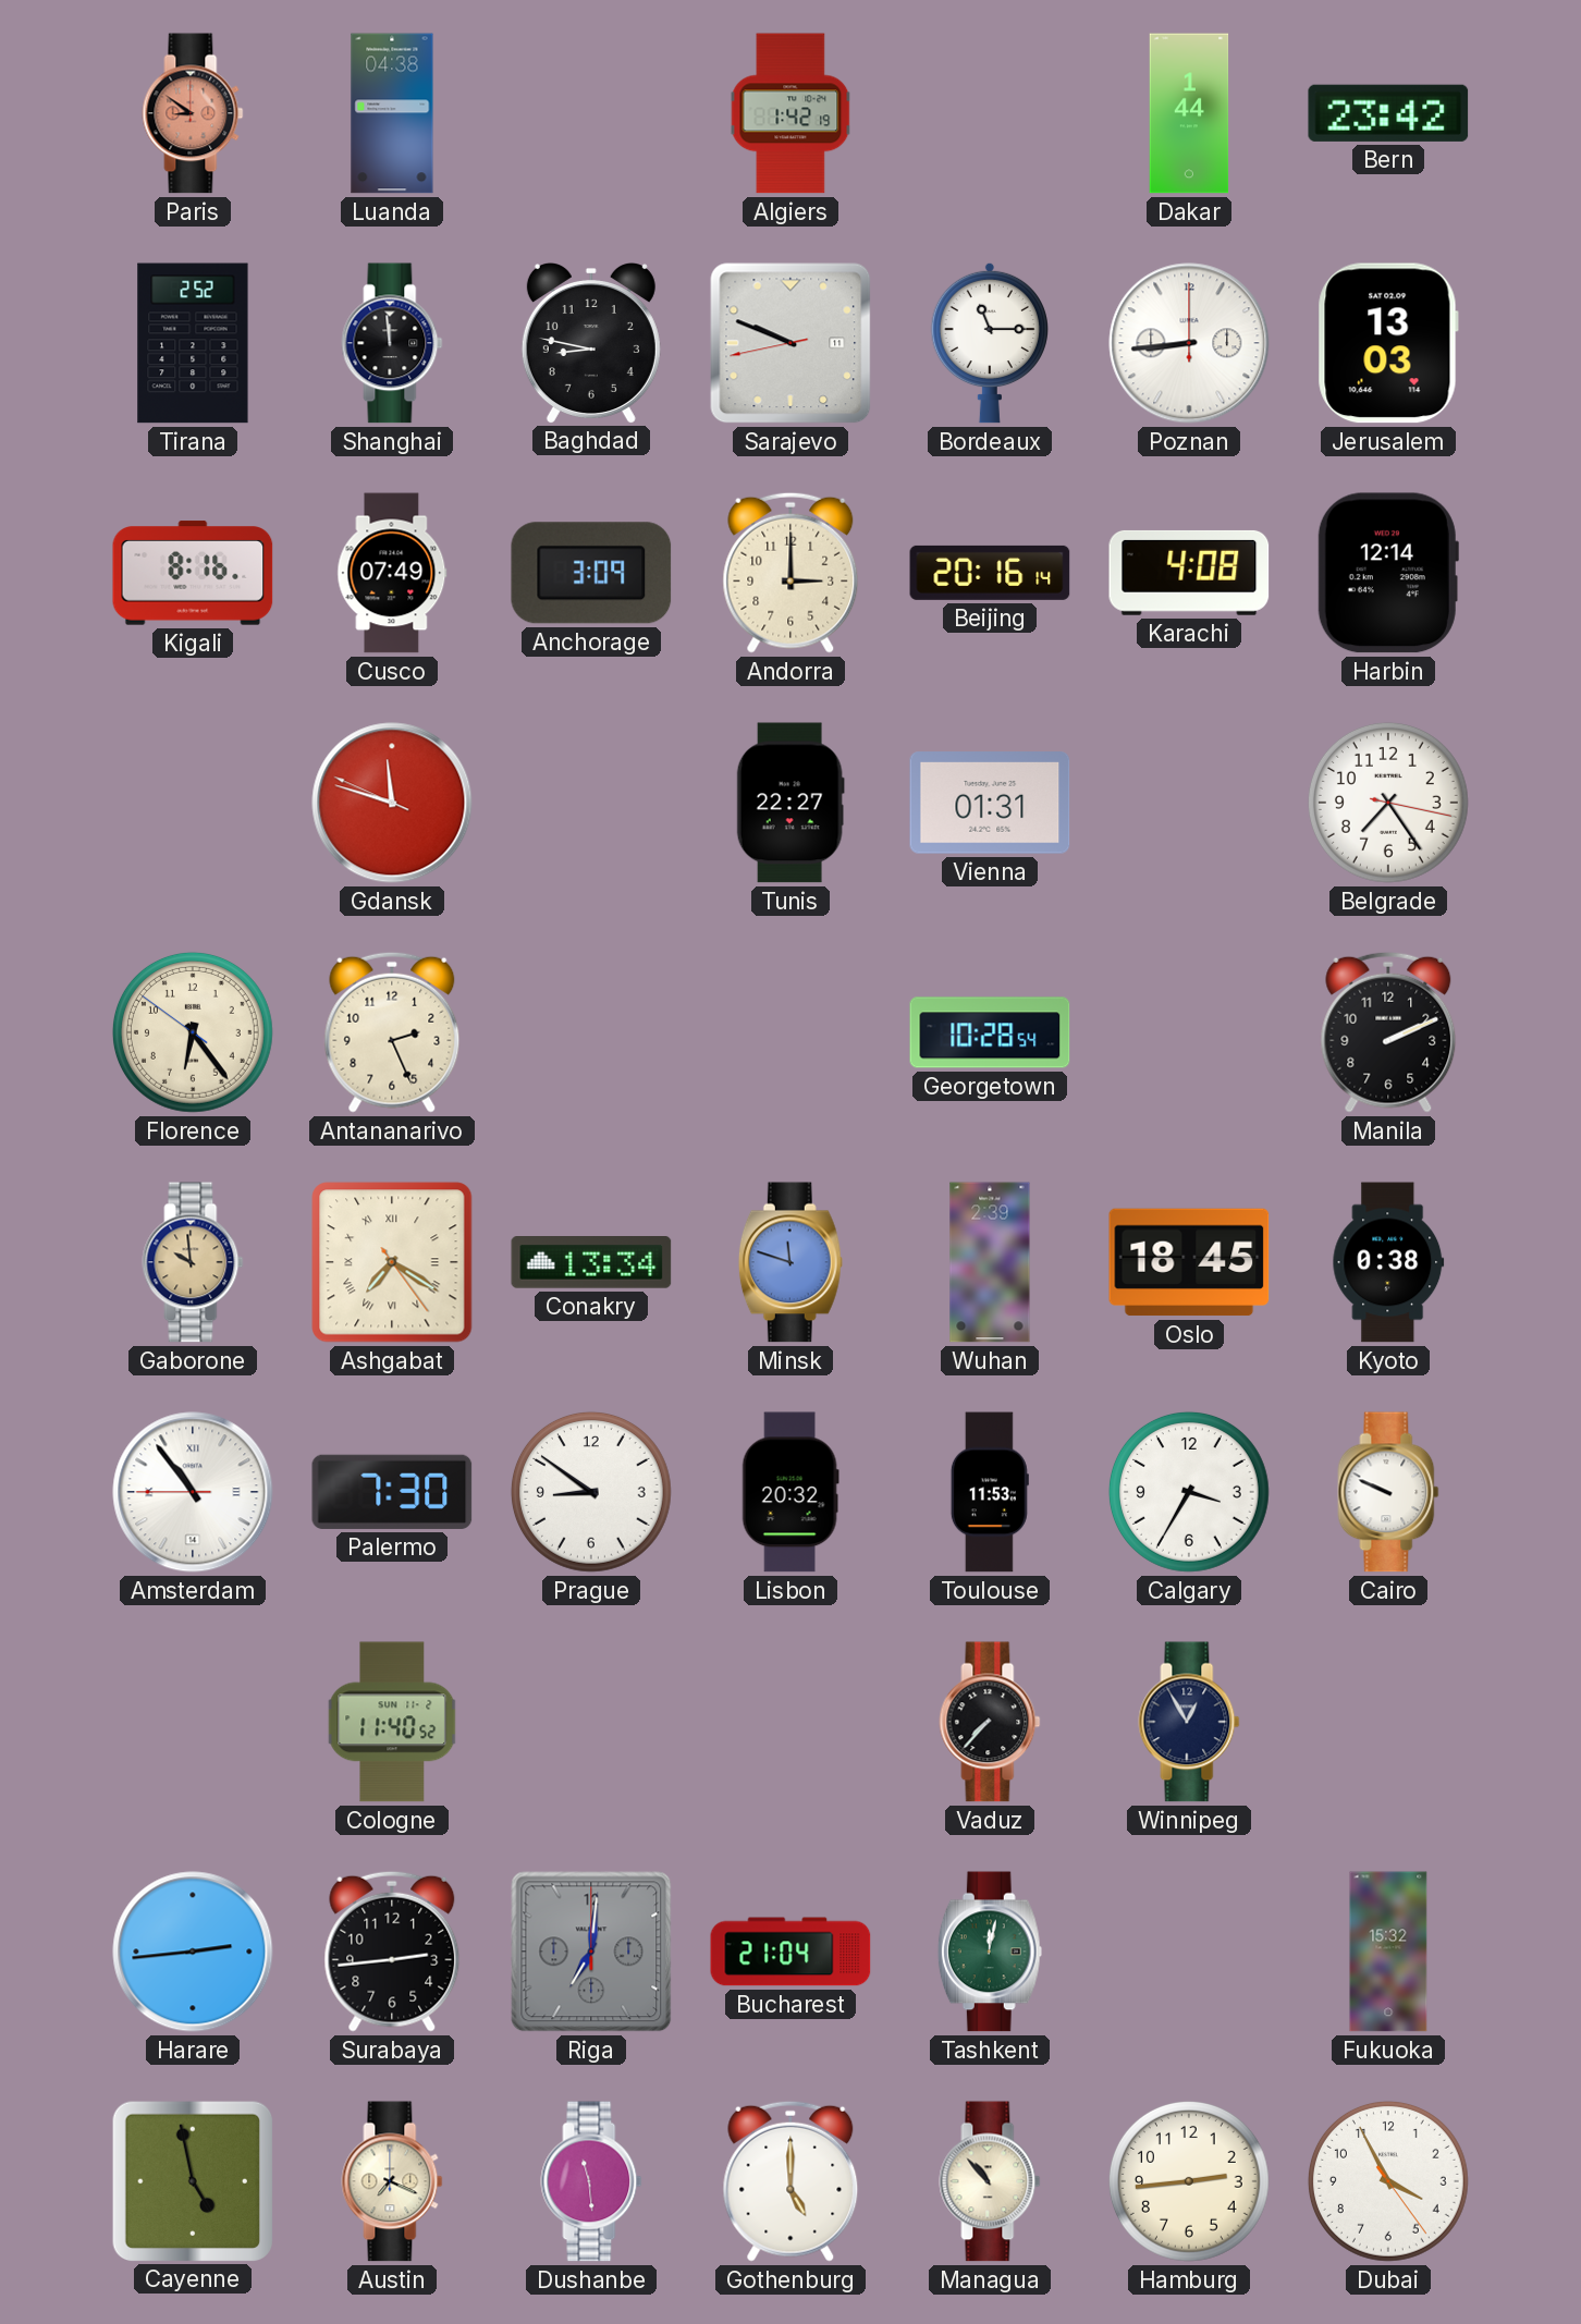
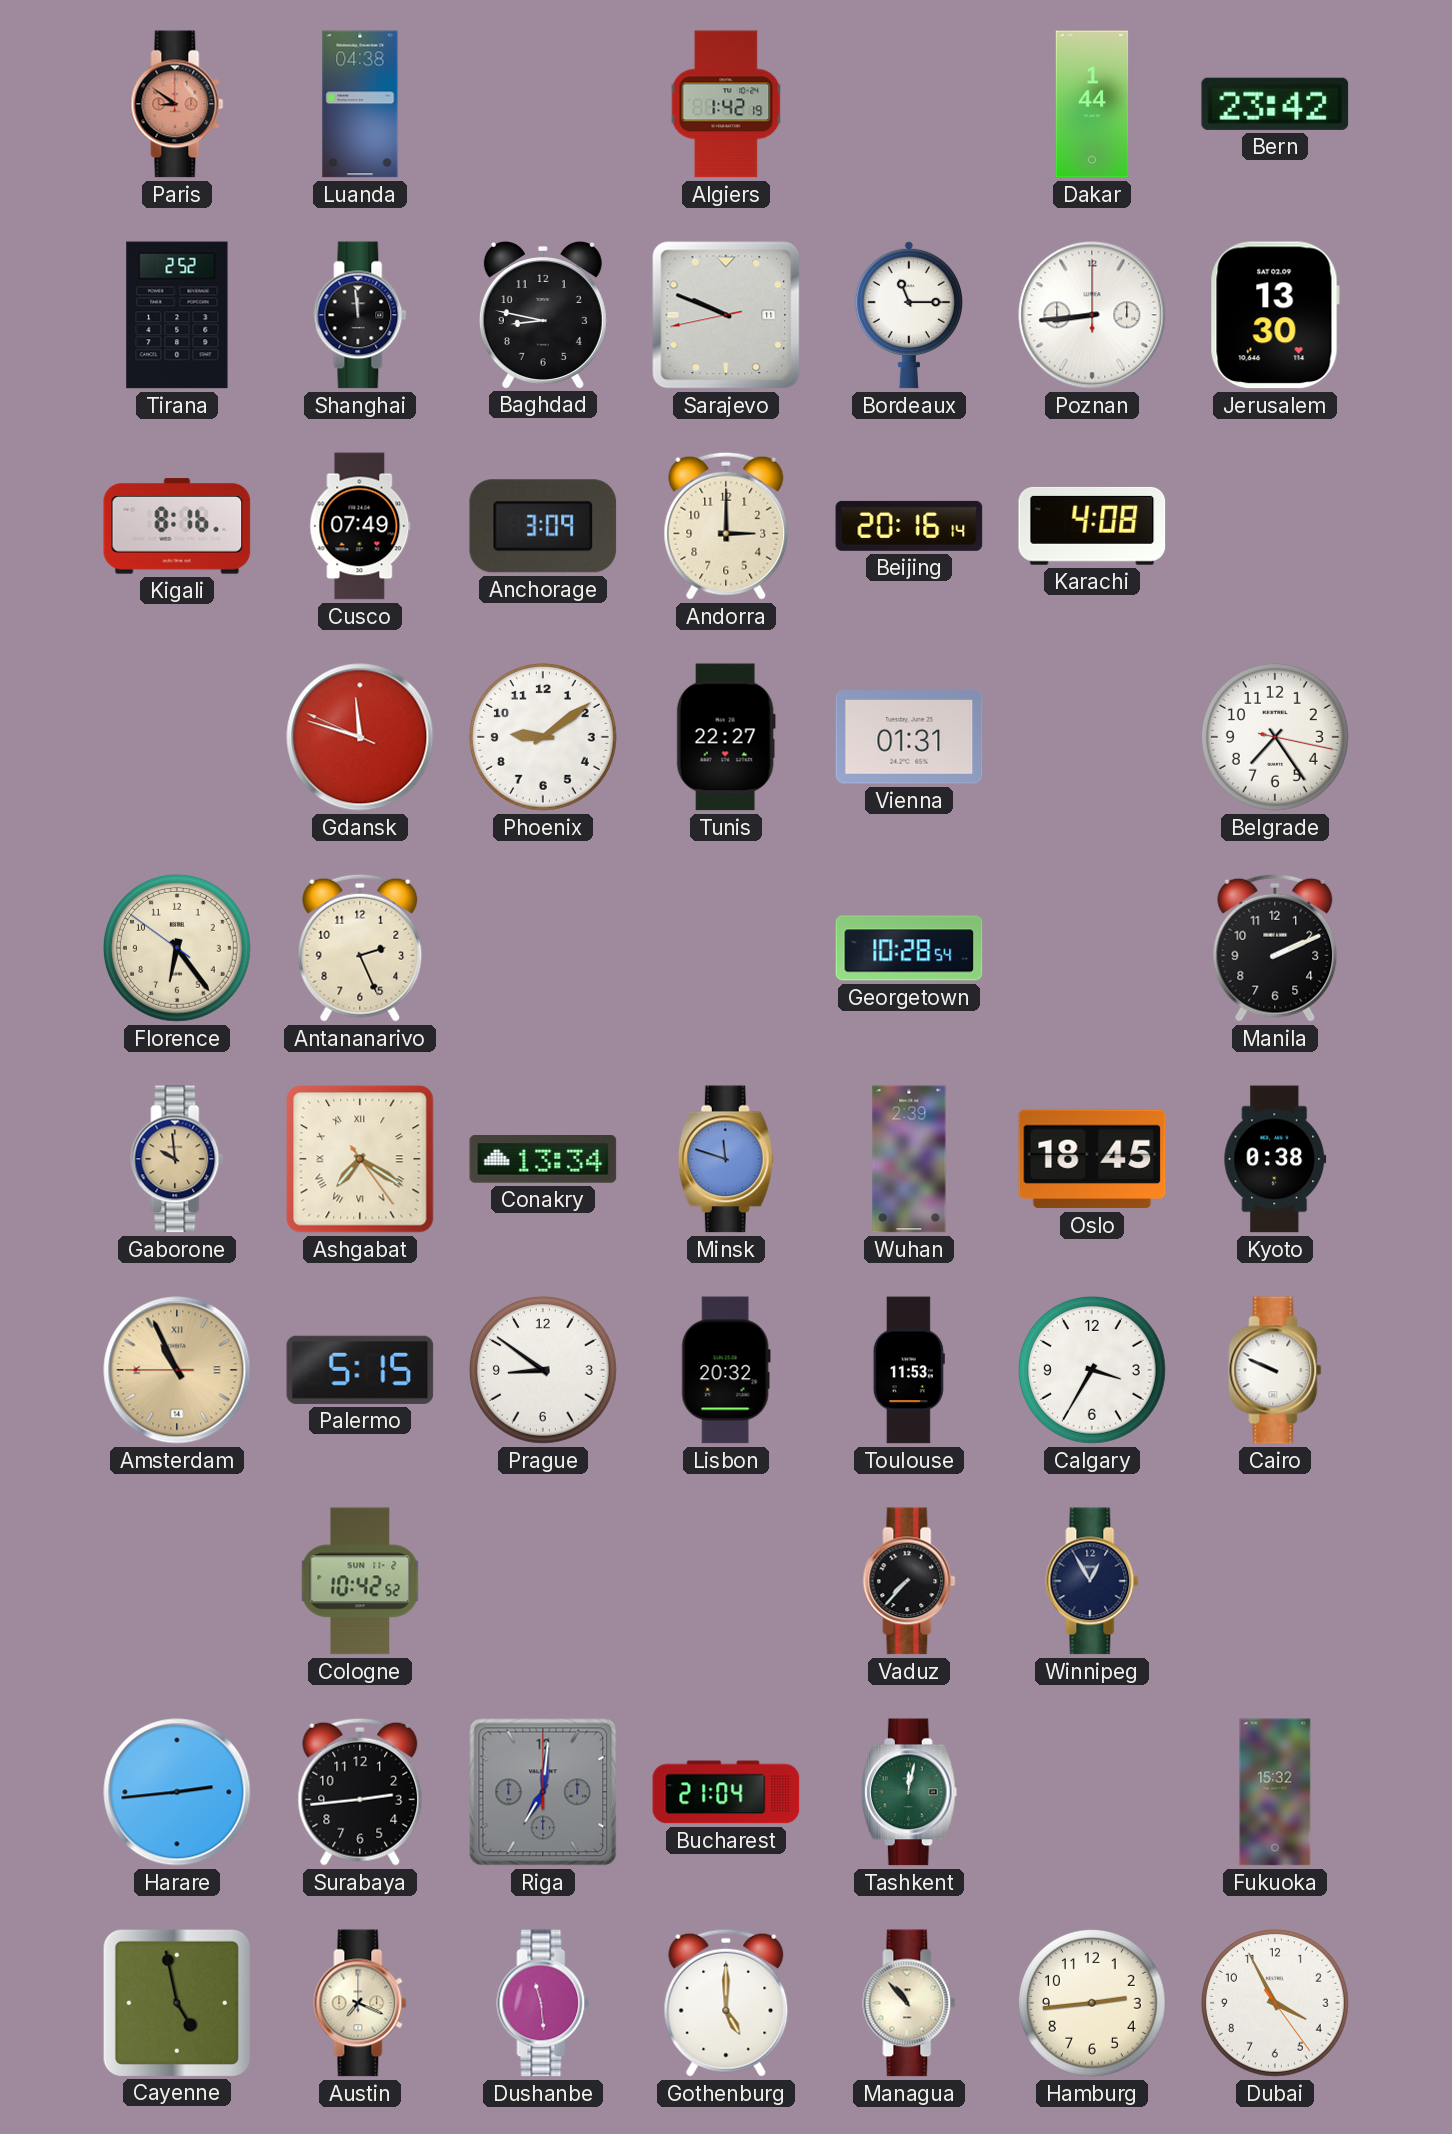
Jerusalem: 13:03 -> 13:30
Harbin: 12:14 -> none
Phoenix: none -> 9:09
Amsterdam: 10:53 -> 10:55
Amsterdam dial: white -> champagne
Palermo: 7:30 -> 5:15
Cologne: 11:40 -> 10:42
